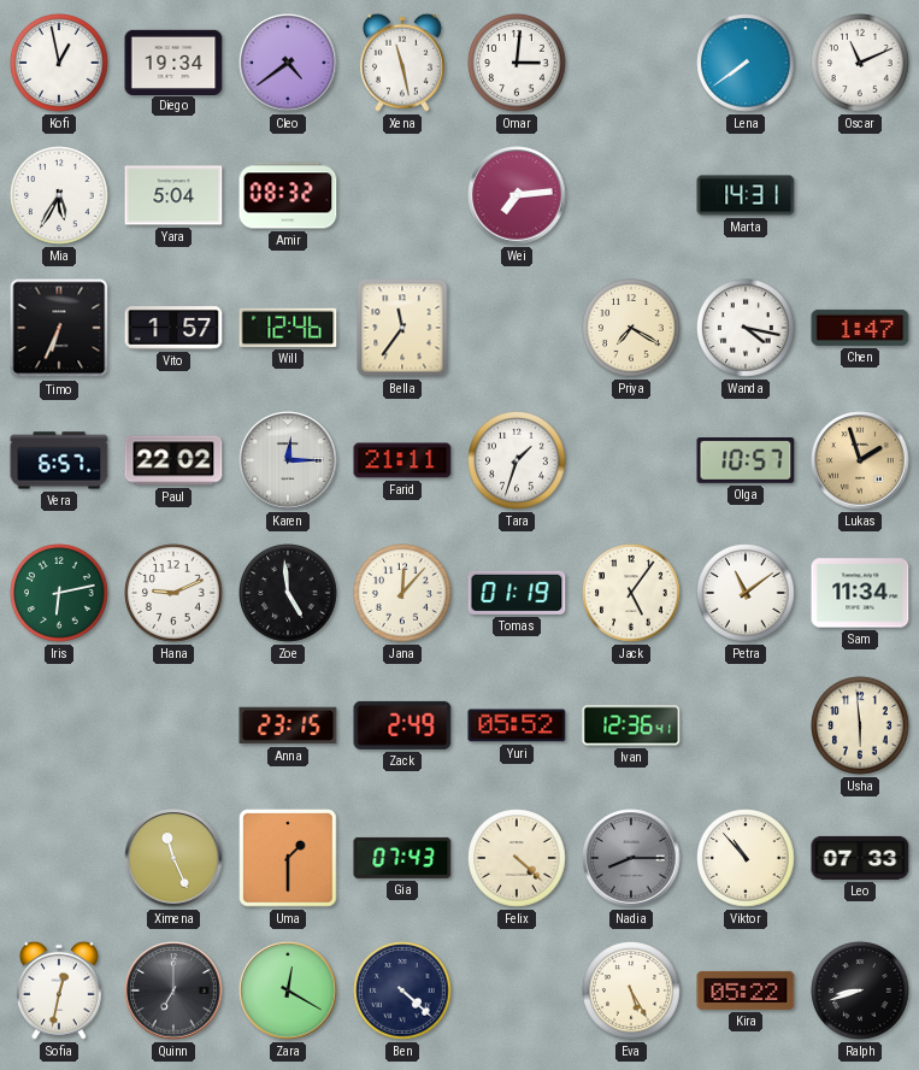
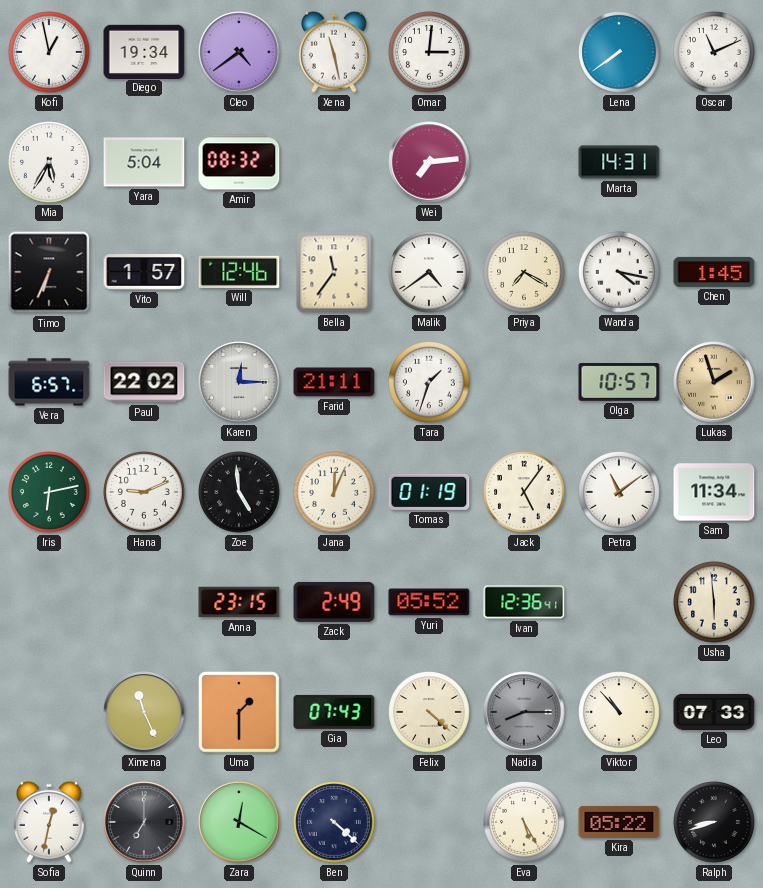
Malik: none -> 4:39
Chen: 1:47 -> 1:45
Jana: 12:07 -> 12:04
